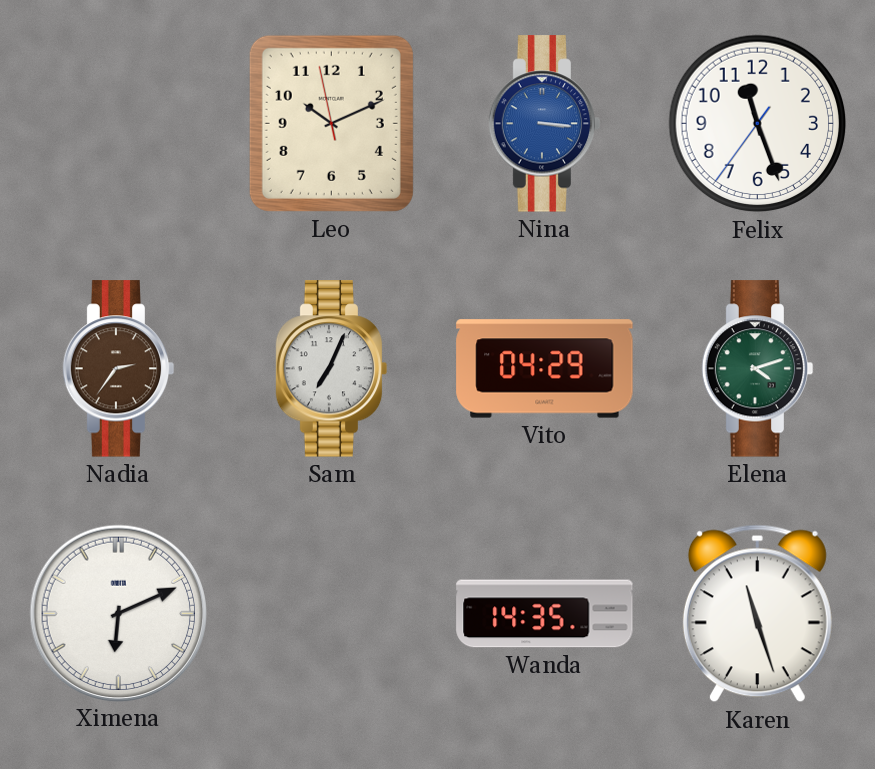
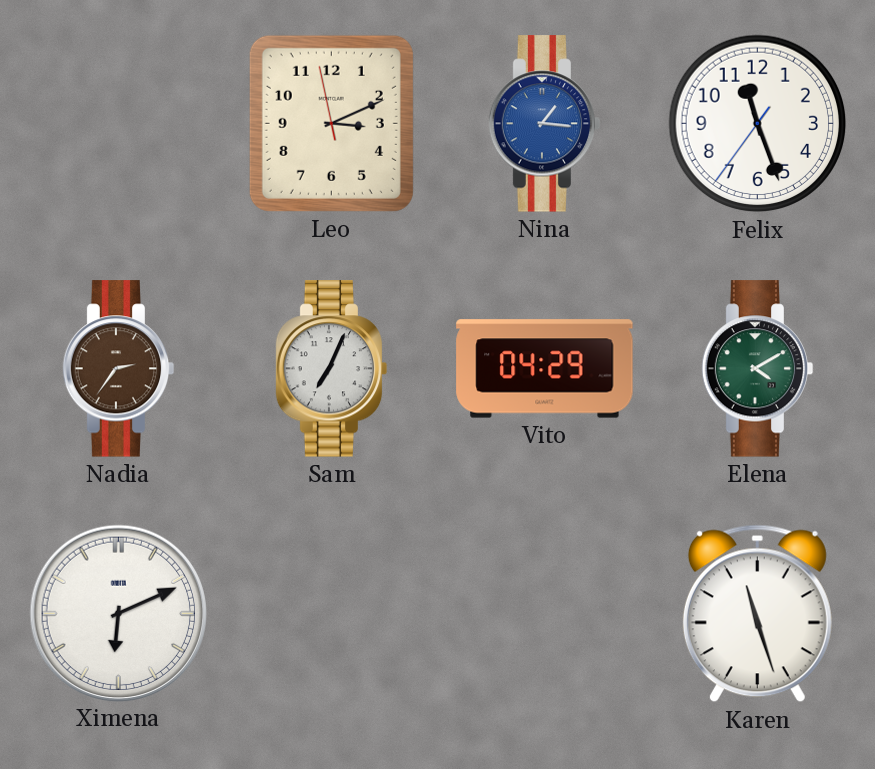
Leo: 10:10 -> 3:10
Nina: 3:16 -> 1:16
Elena: 4:12 -> 4:10
Wanda: 14:35 -> none
